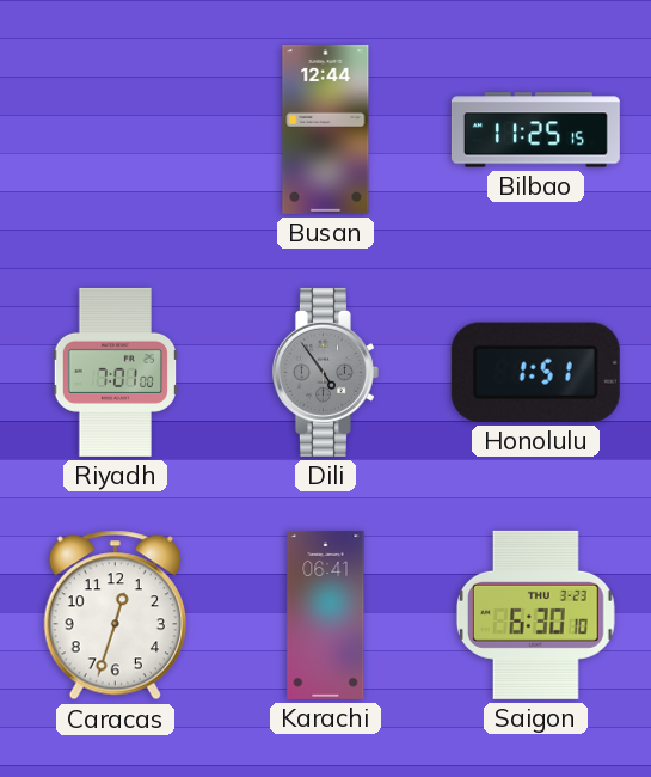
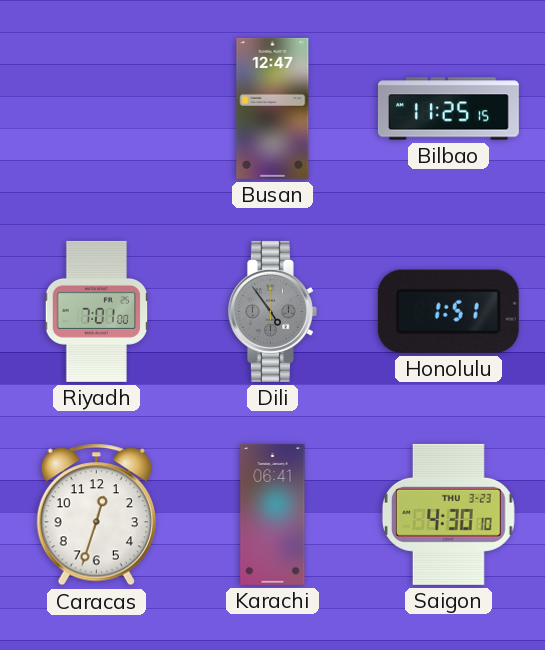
Busan: 12:44 -> 12:47
Saigon: 6:30 -> 4:30
